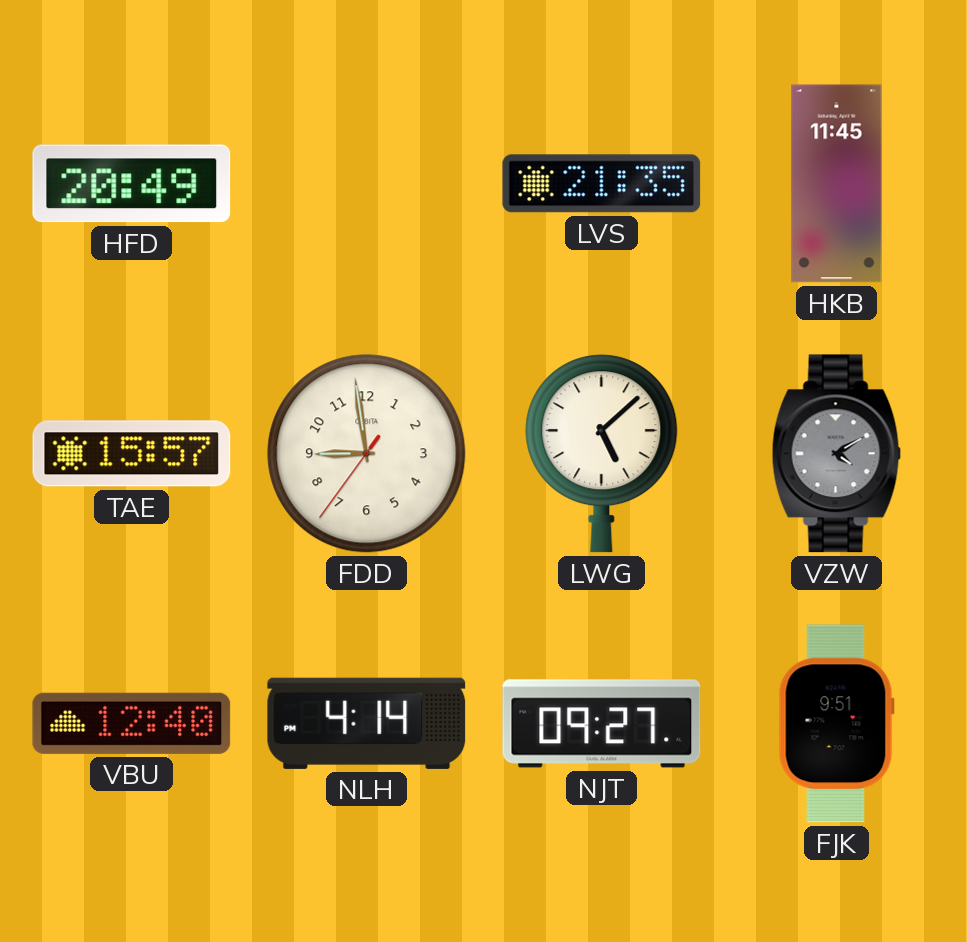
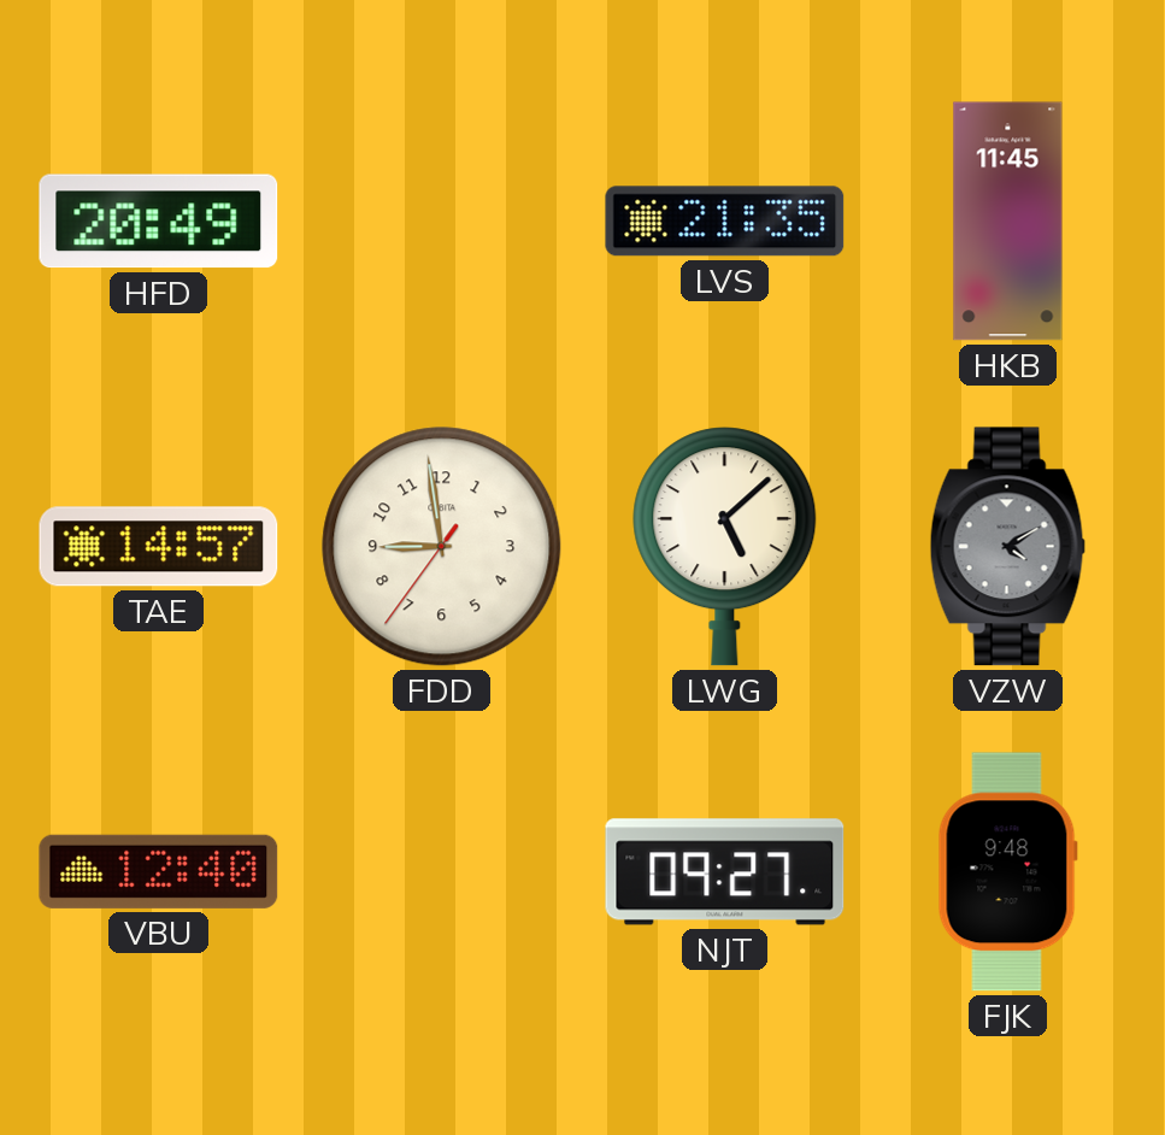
TAE: 15:57 -> 14:57
NLH: 4:14 -> none
FJK: 9:51 -> 9:48
